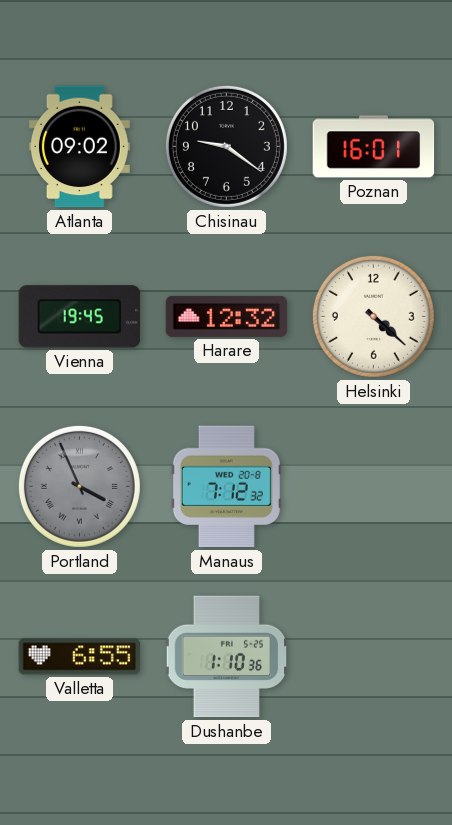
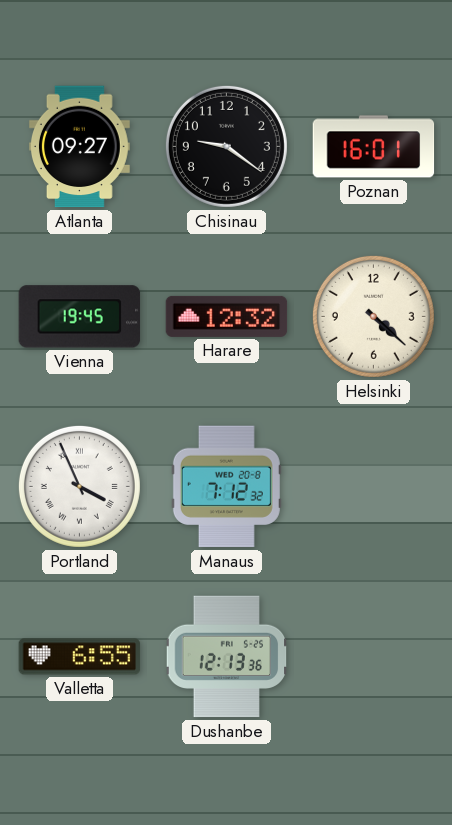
Atlanta: 09:02 -> 09:27
Portland dial: grey -> white
Dushanbe: 1:10 -> 12:13
